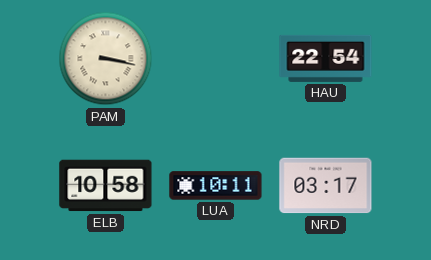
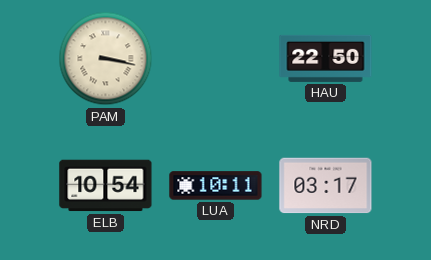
HAU: 22:54 -> 22:50
ELB: 10:58 -> 10:54
